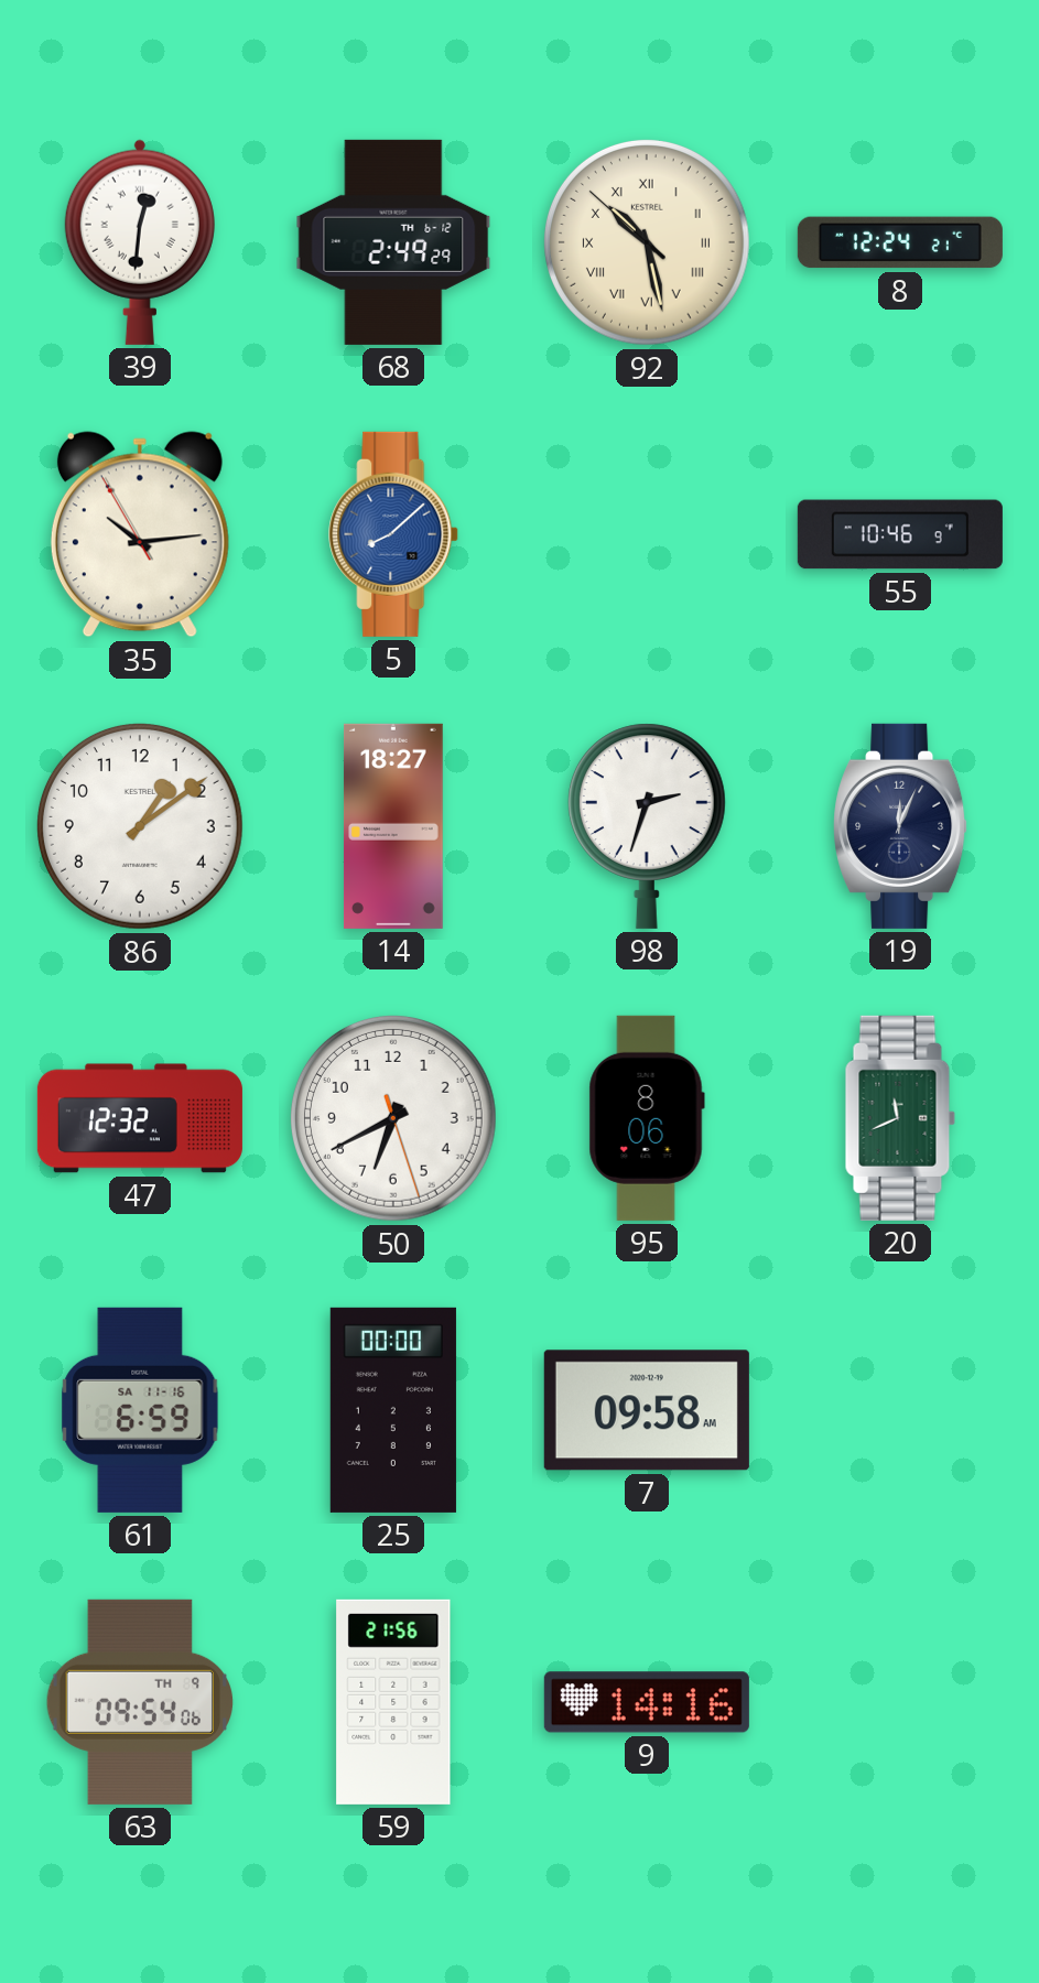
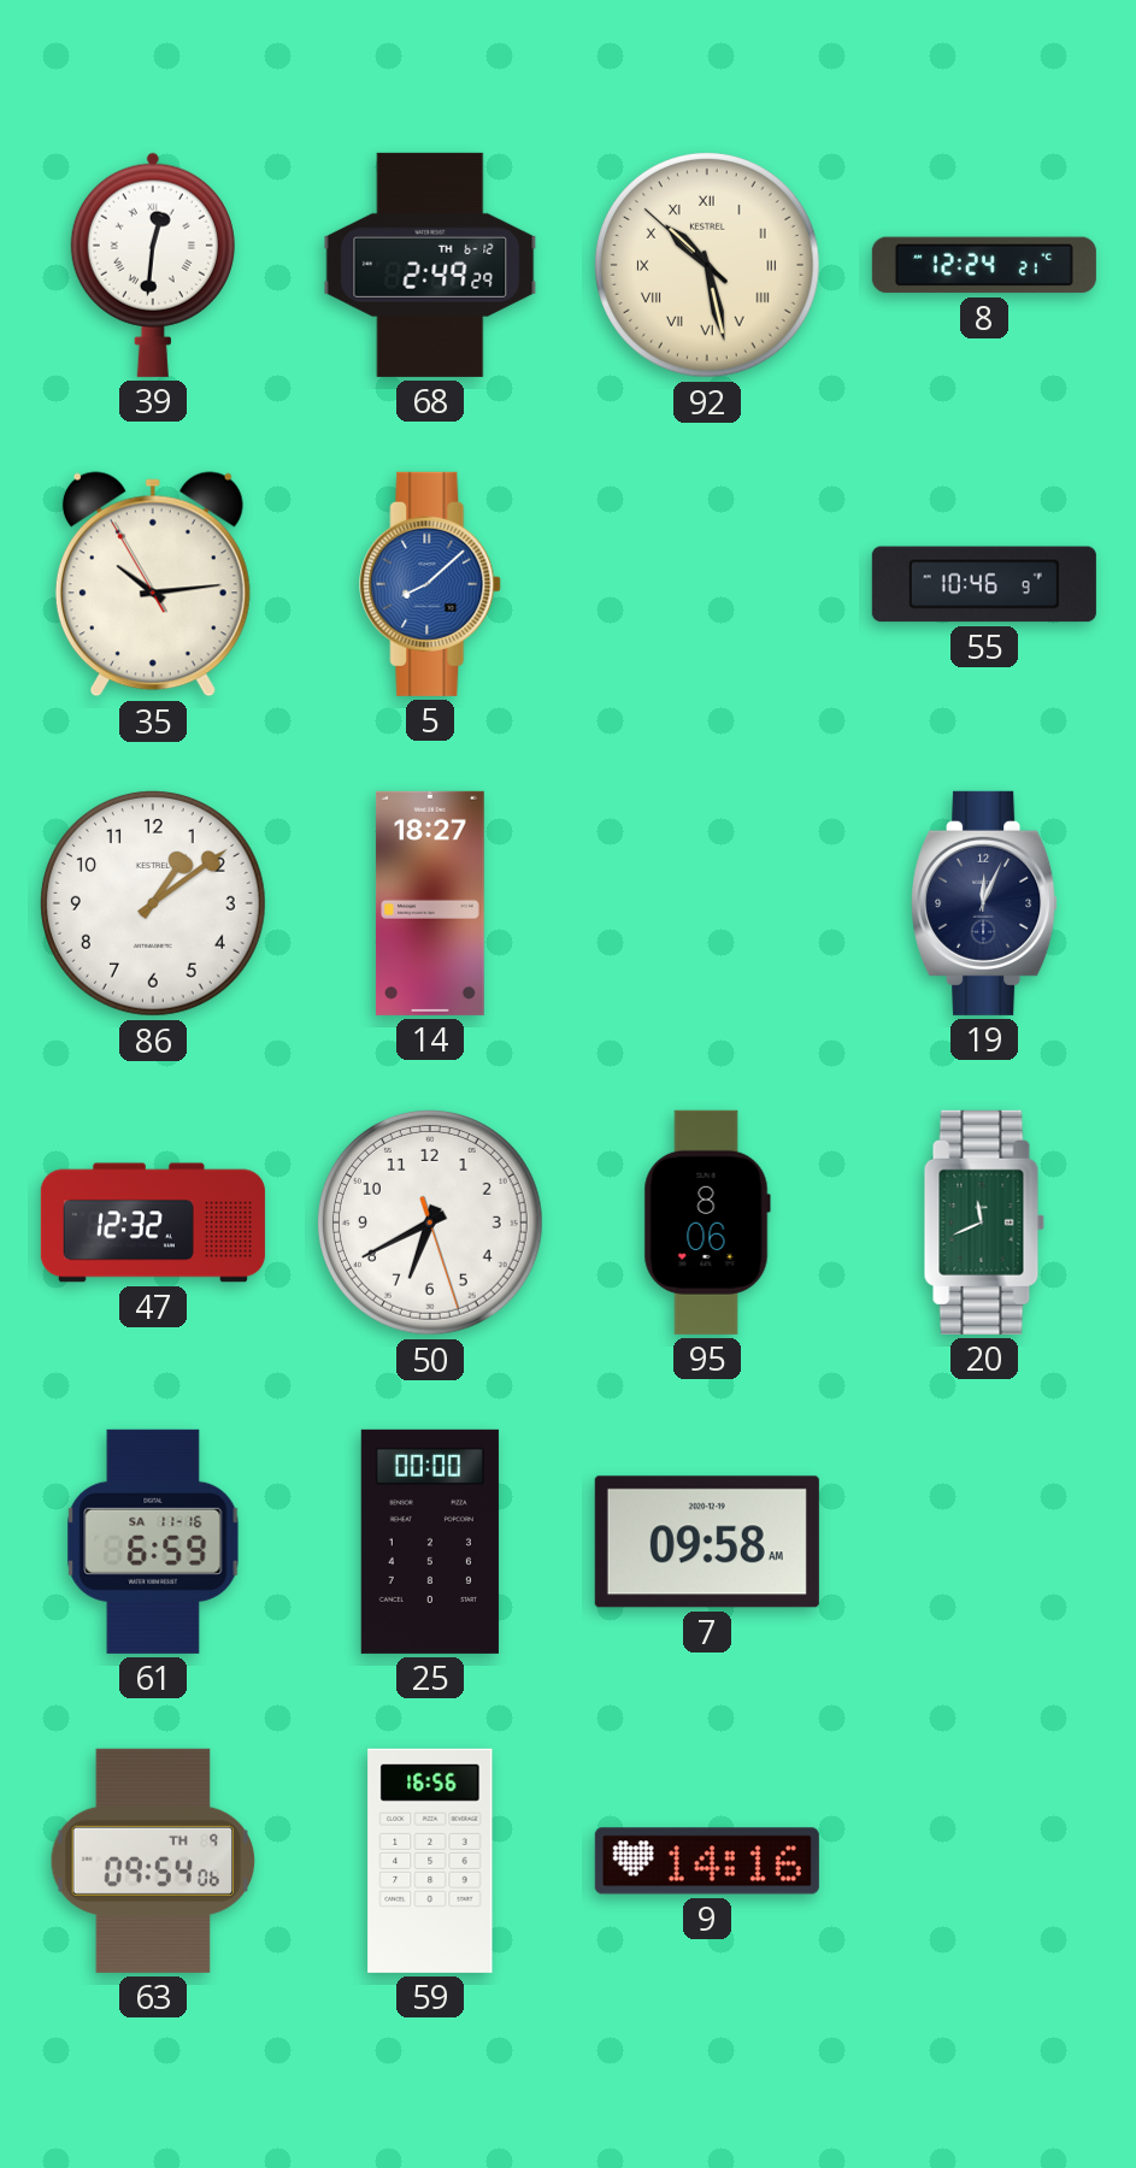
98: 2:33 -> none
59: 21:56 -> 16:56
